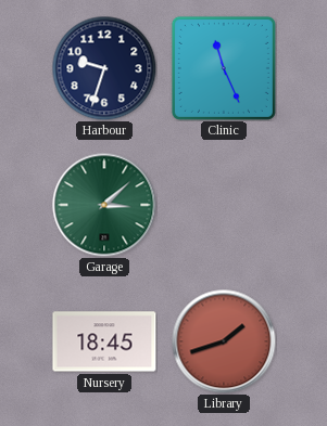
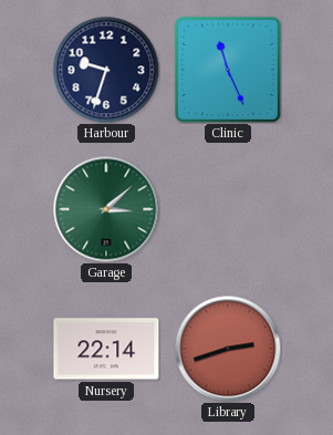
Nursery: 18:45 -> 22:14
Library: 1:42 -> 2:42
